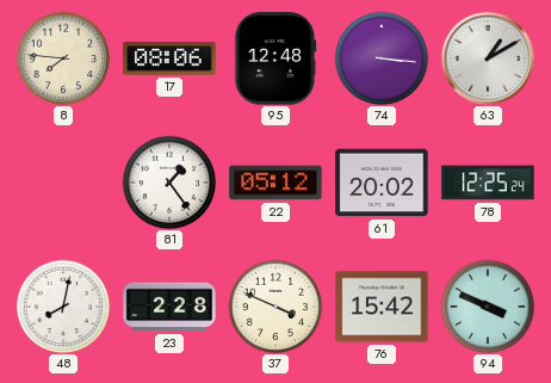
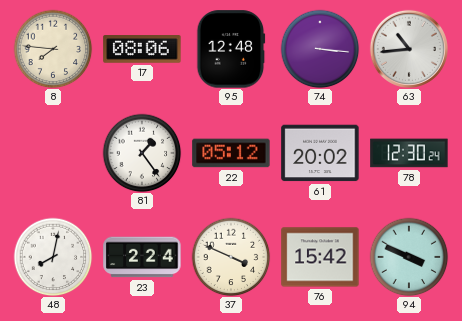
63: 1:10 -> 10:44
78: 12:25 -> 12:30
23: 2:28 -> 2:24
